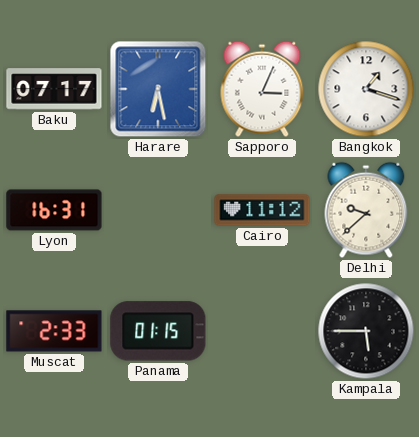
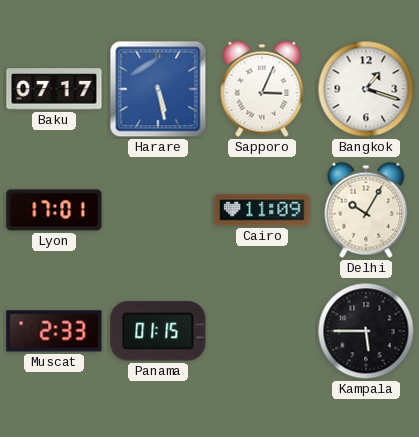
Harare: 6:28 -> 5:28
Lyon: 16:31 -> 17:01
Cairo: 11:12 -> 11:09
Delhi: 9:38 -> 10:05
